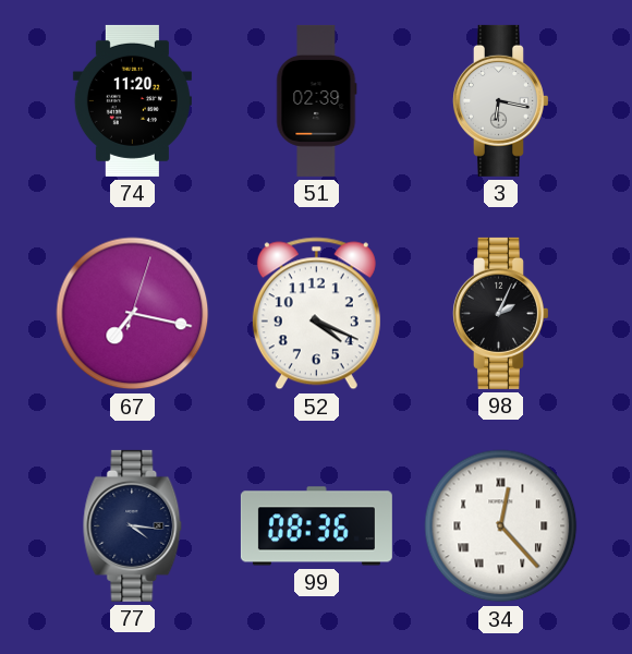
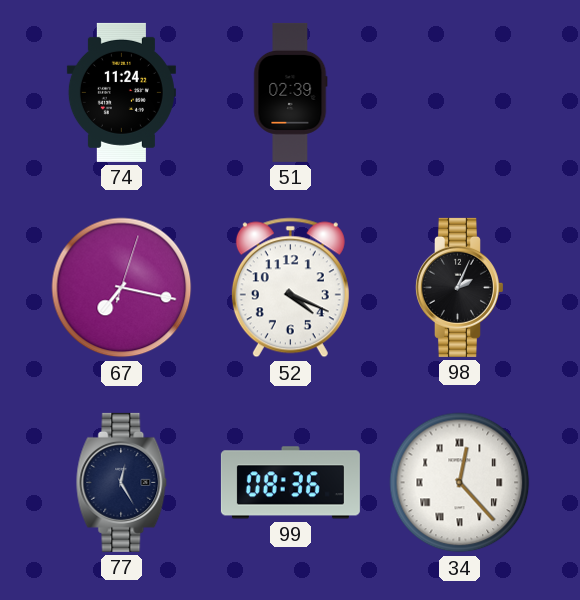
74: 11:20 -> 11:24
3: 6:17 -> none
77: 4:16 -> 12:25
